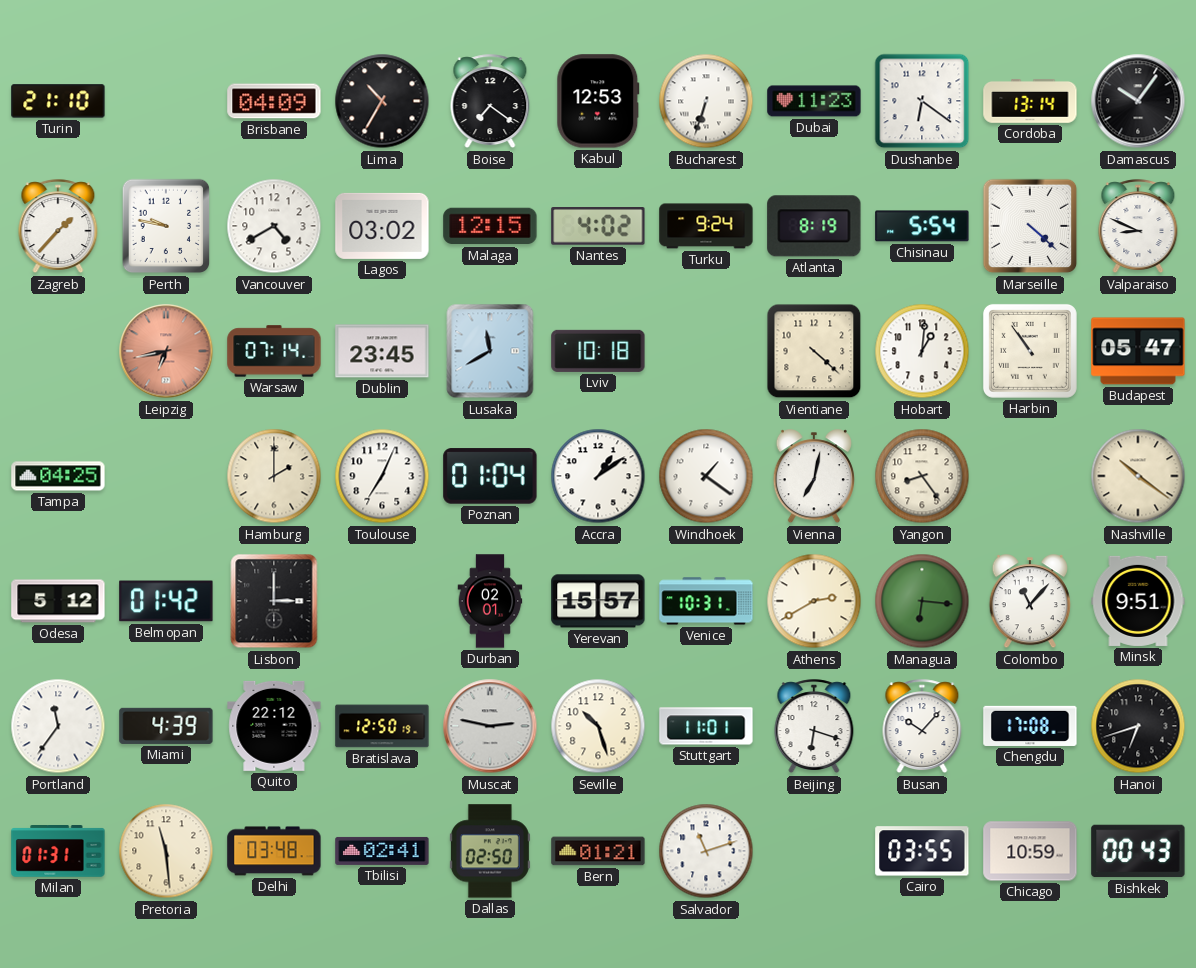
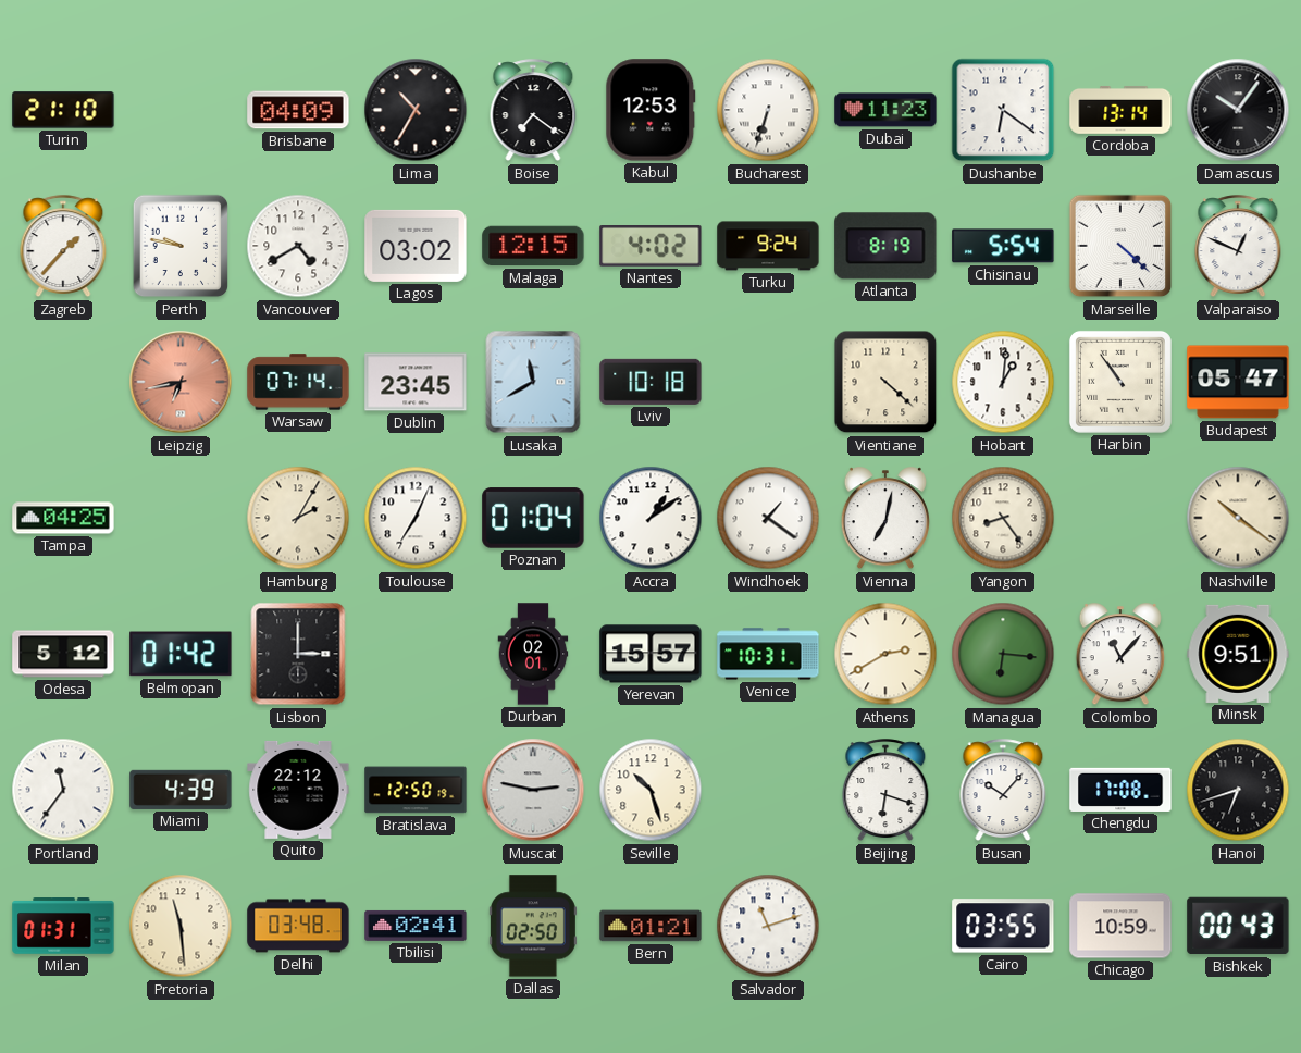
Valparaiso: 8:49 -> 12:49
Hamburg: 2:00 -> 2:05
Stuttgart: 11:01 -> none
